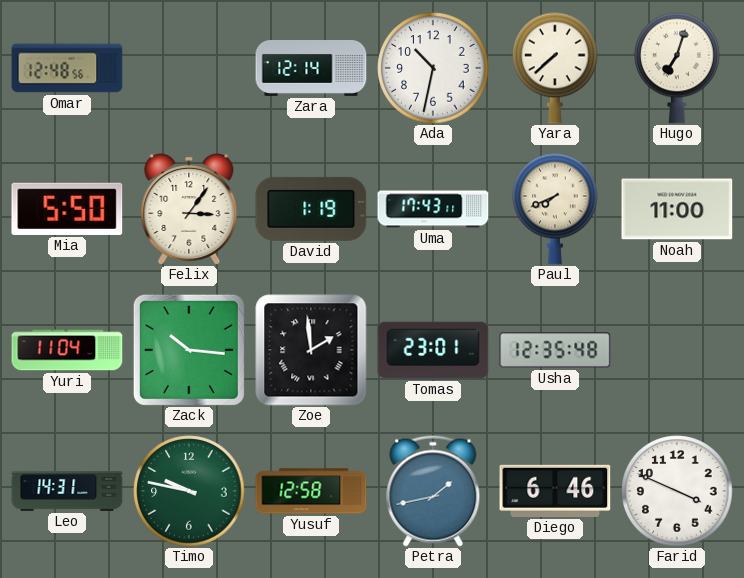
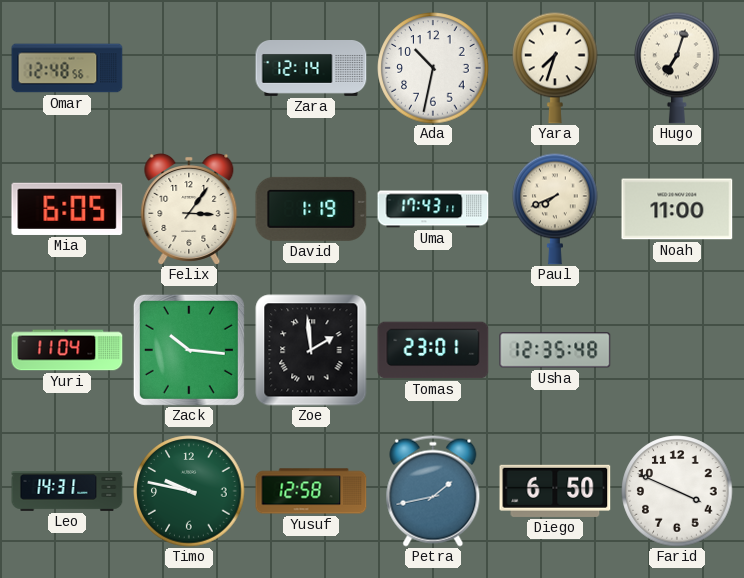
Yara: 7:38 -> 7:33
Mia: 5:50 -> 6:05
Diego: 6:46 -> 6:50
